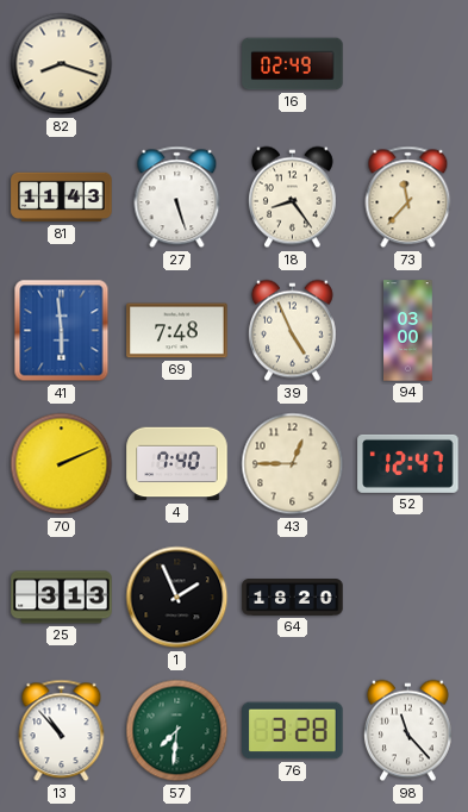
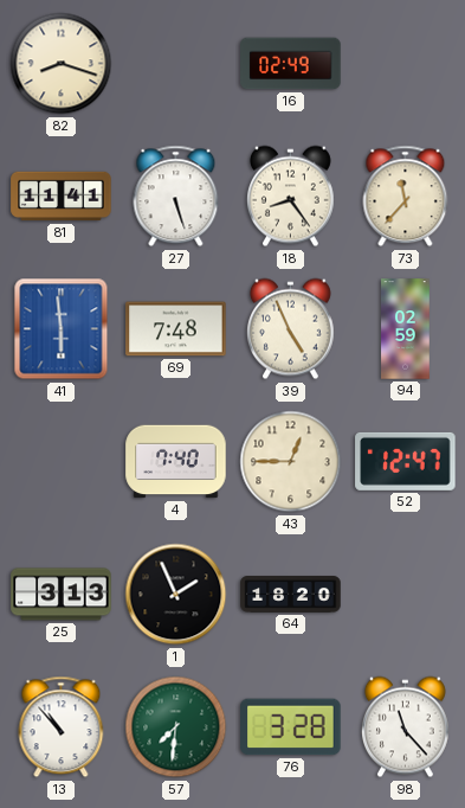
81: 11:43 -> 11:41
94: 03:00 -> 02:59
70: 2:11 -> none
